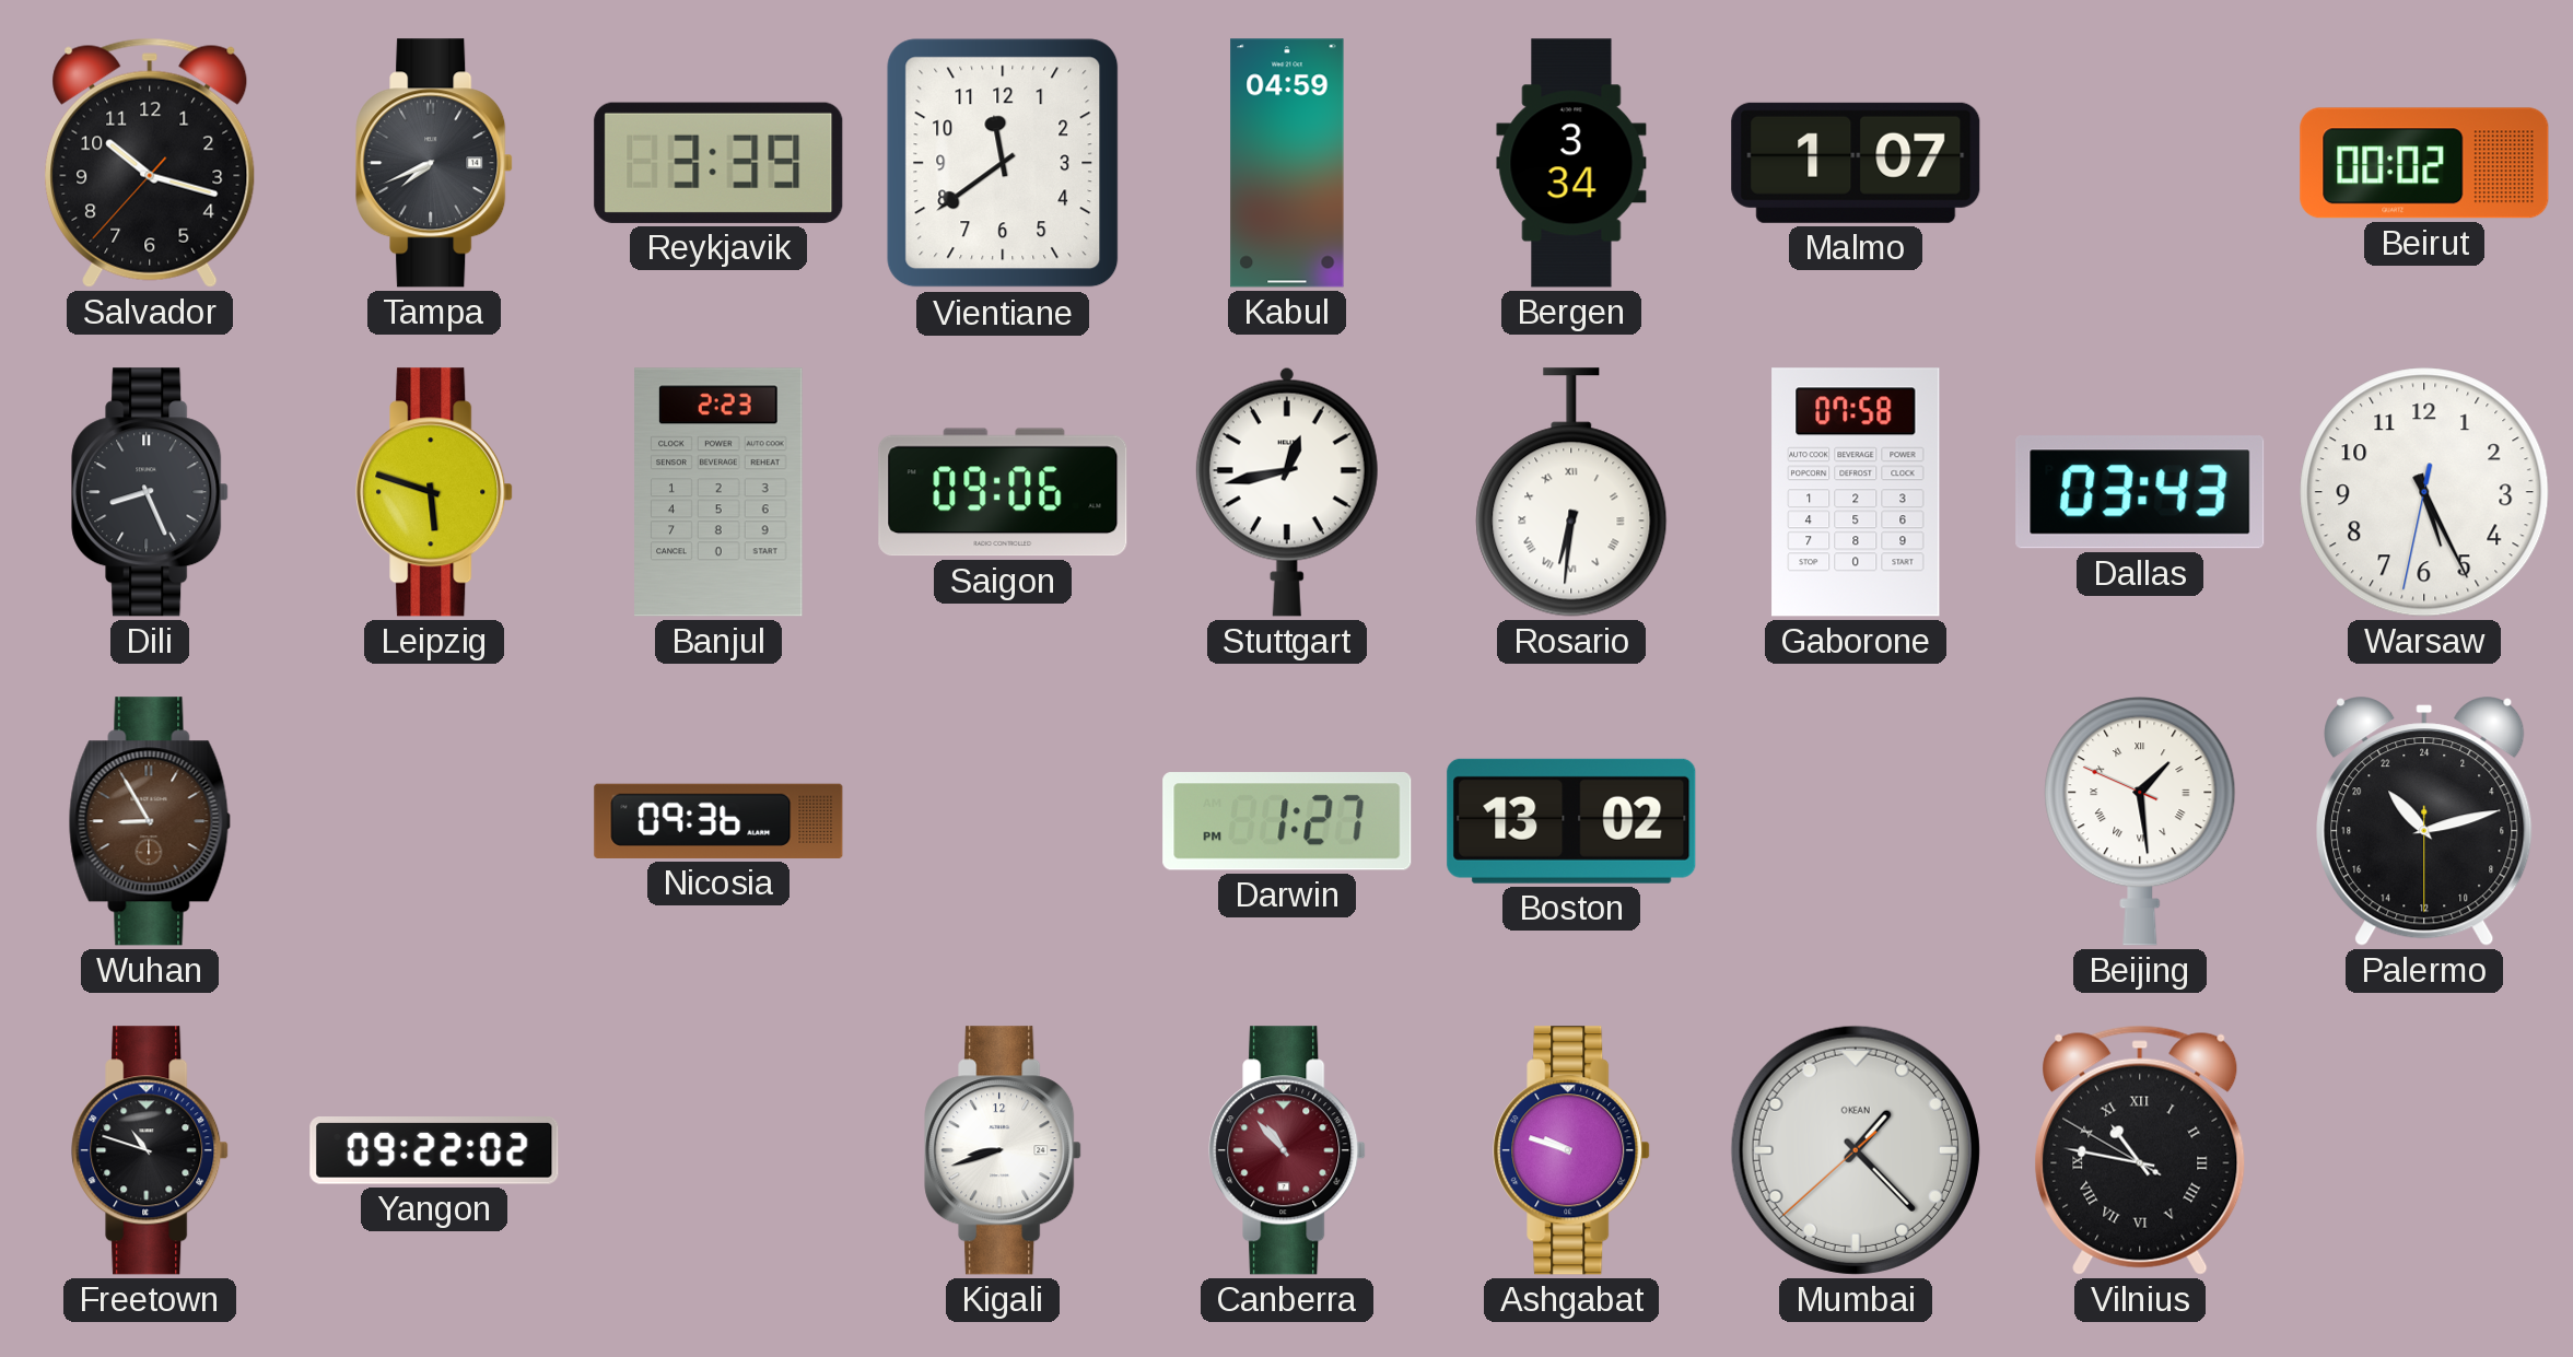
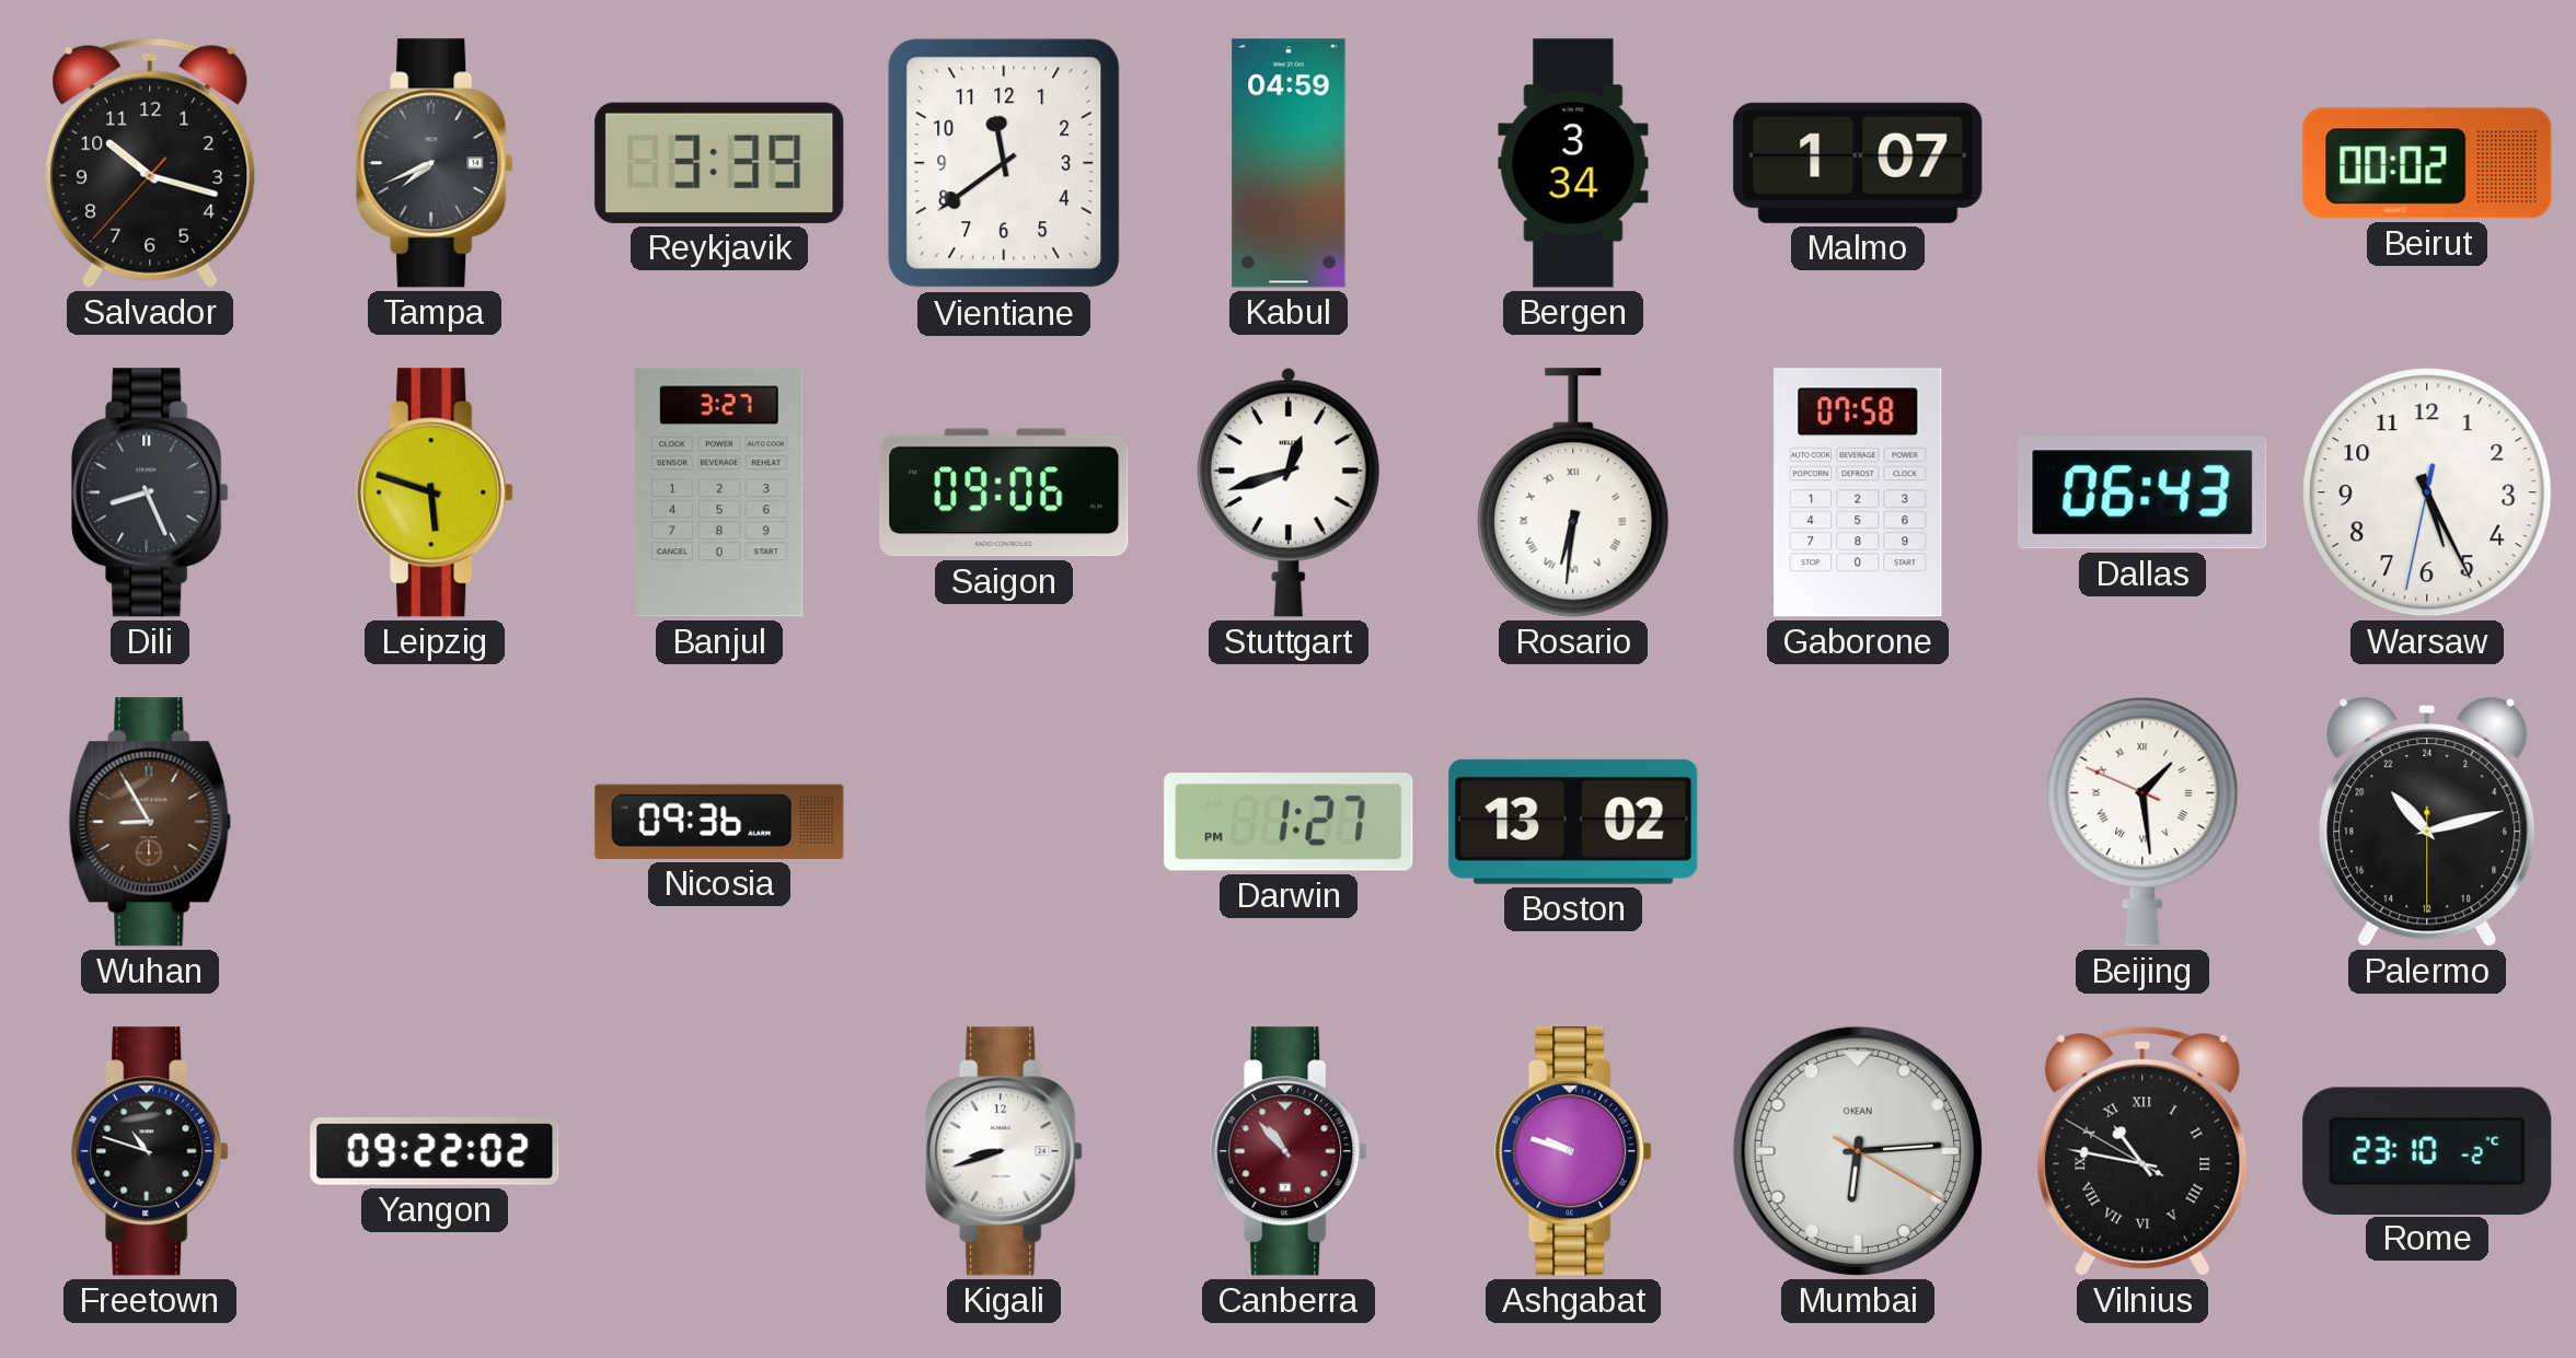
Banjul: 2:23 -> 3:27
Stuttgart: 12:43 -> 12:42
Dallas: 03:43 -> 06:43
Mumbai: 1:22 -> 6:14
Rome: none -> 23:10
